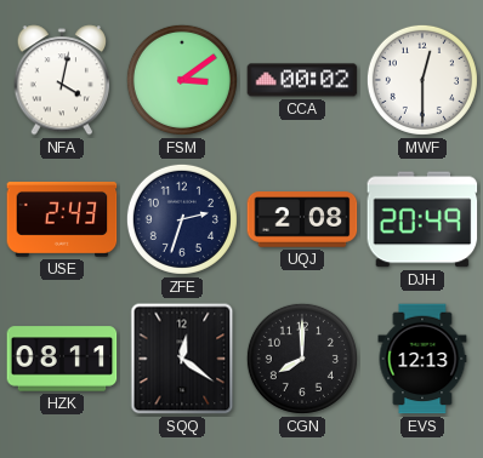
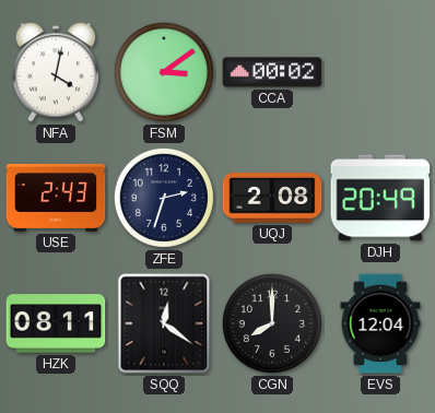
MWF: 12:30 -> none
EVS: 12:13 -> 12:04
